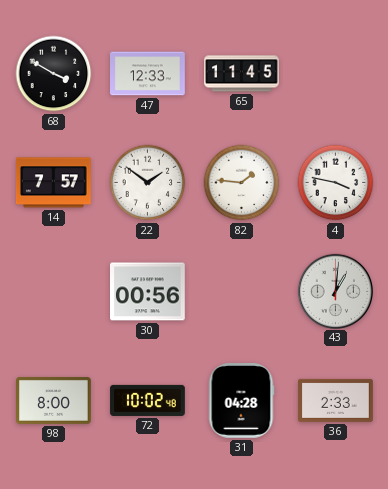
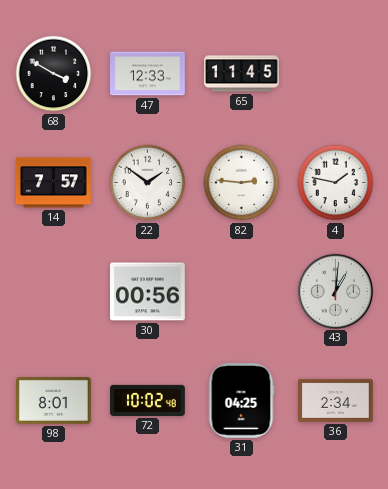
82: 1:46 -> 2:46
4: 3:47 -> 1:47
98: 8:00 -> 8:01
31: 04:28 -> 04:25
36: 2:33 -> 2:34
